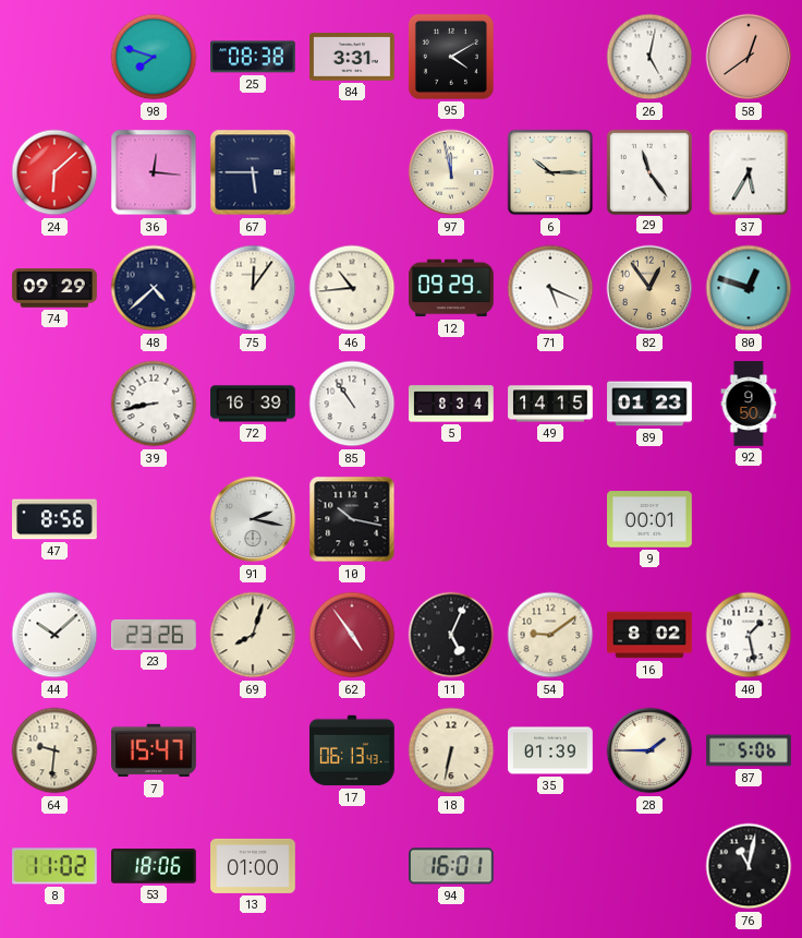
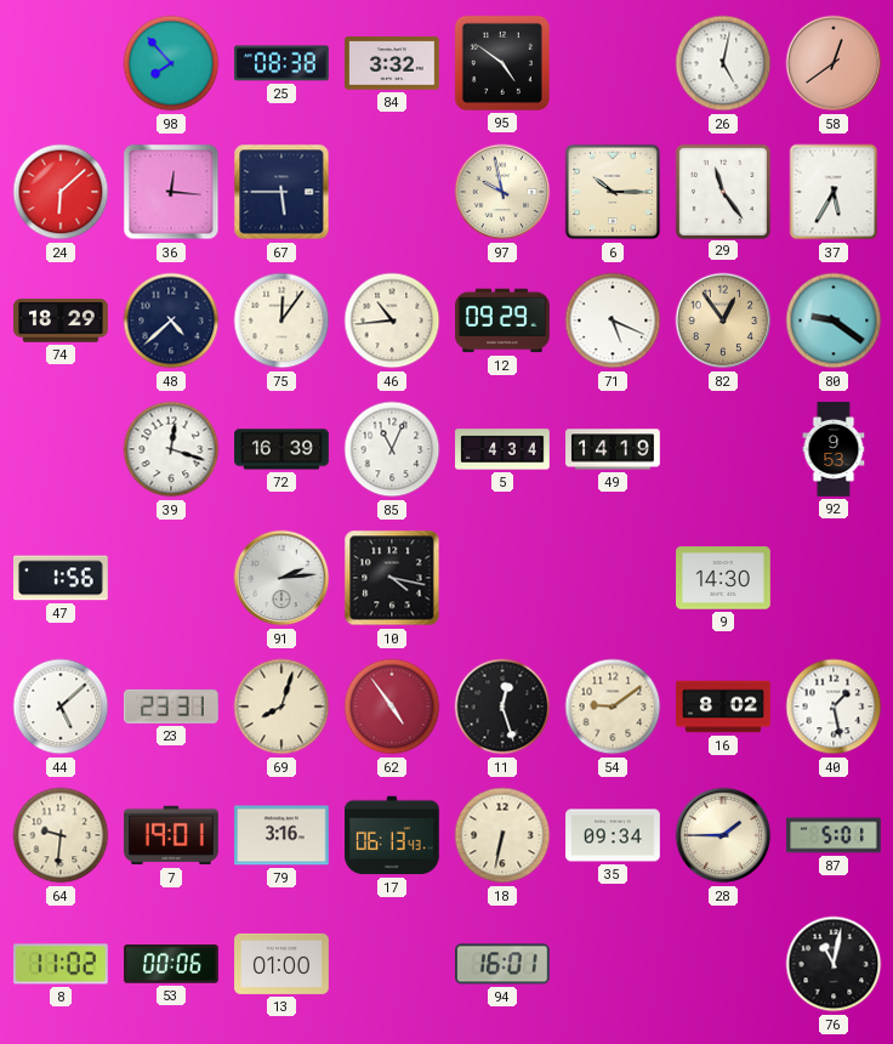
98: 7:48 -> 7:53
84: 3:31 -> 3:32
95: 4:10 -> 4:51
97: 11:58 -> 9:58
74: 09:29 -> 18:29
80: 12:48 -> 9:21
39: 8:43 -> 12:18
85: 10:54 -> 11:04
5: 8:34 -> 4:34
49: 14:15 -> 14:19
89: 01:23 -> none
92: 9:50 -> 9:53
47: 8:56 -> 1:56
91: 2:17 -> 2:14
10: 10:17 -> 4:17
9: 00:01 -> 14:30
44: 10:08 -> 5:08
23: 23:26 -> 23:31
11: 5:04 -> 12:27
7: 15:47 -> 19:01
79: none -> 3:16
35: 01:39 -> 09:34
87: 5:06 -> 5:01
53: 18:06 -> 00:06
